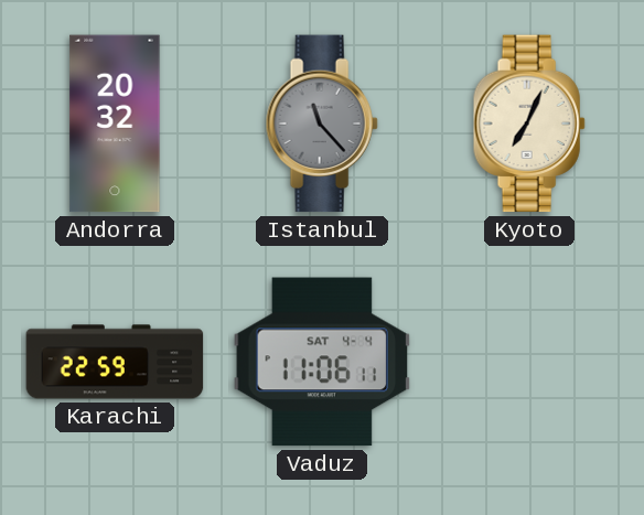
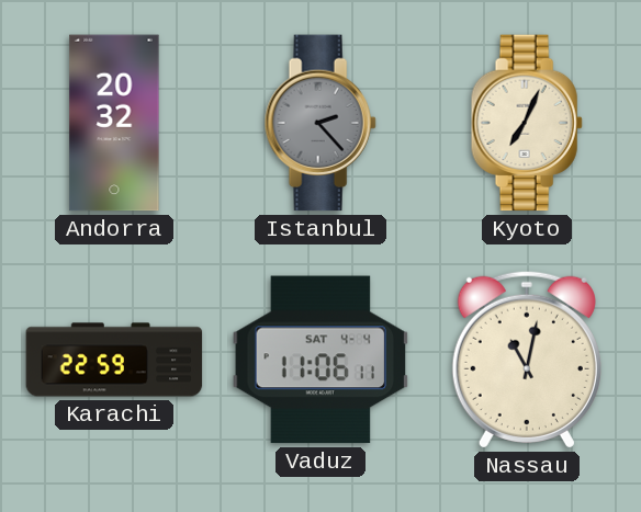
Istanbul: 11:23 -> 2:23
Nassau: none -> 11:02
